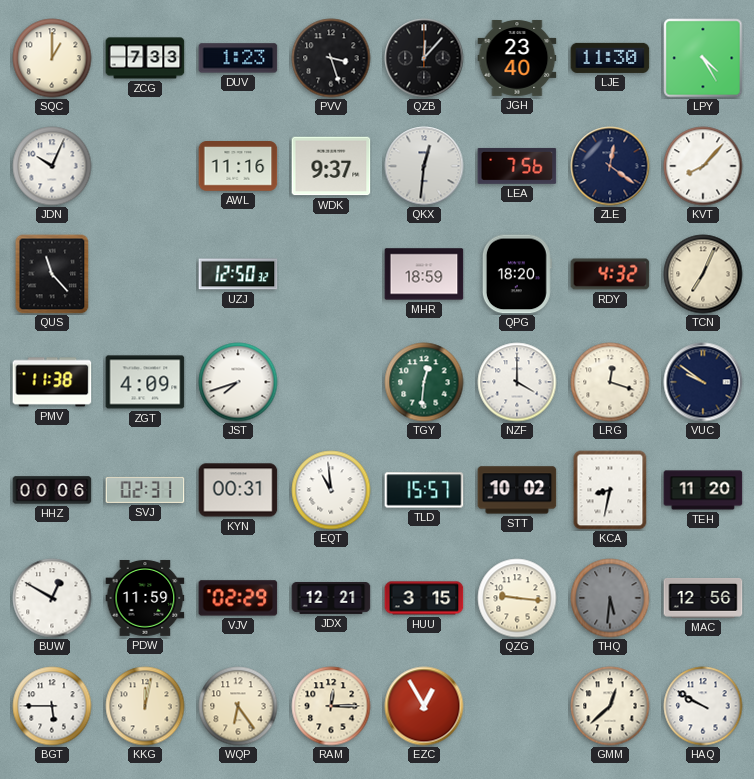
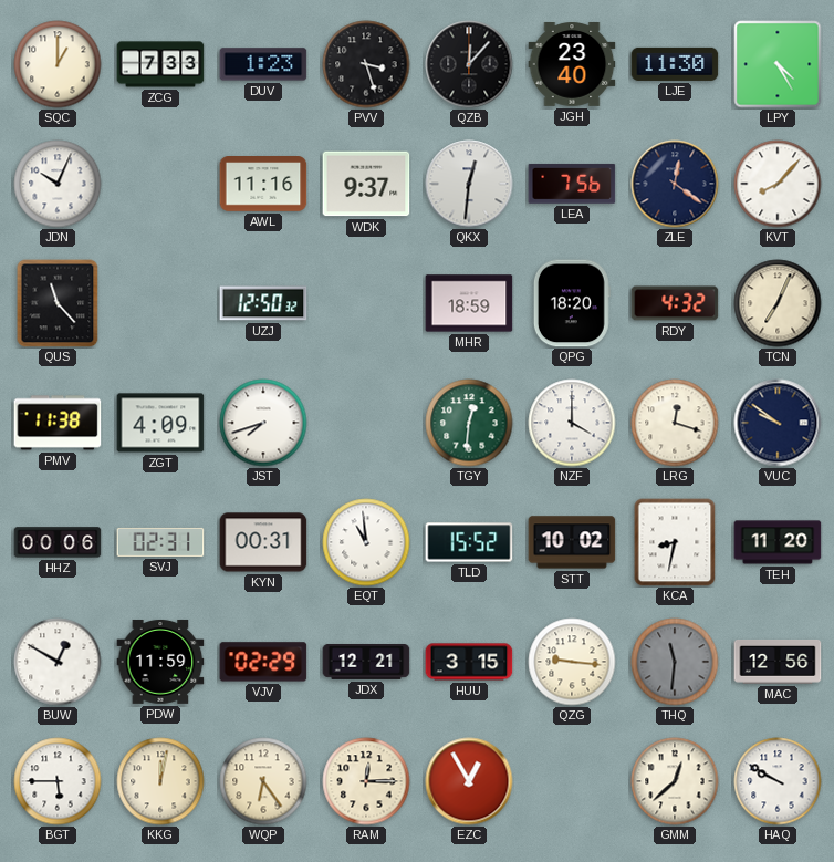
TLD: 15:57 -> 15:52
THQ: 5:31 -> 11:31
